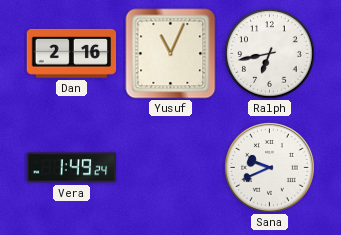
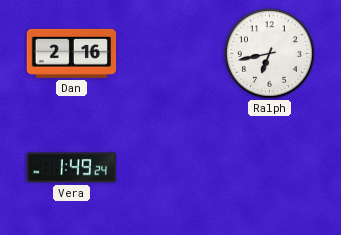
Yusuf: 11:04 -> none
Sana: 9:41 -> none
